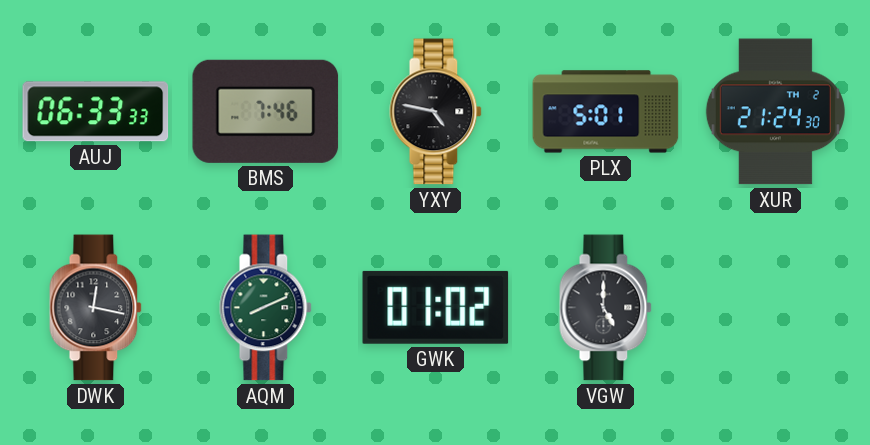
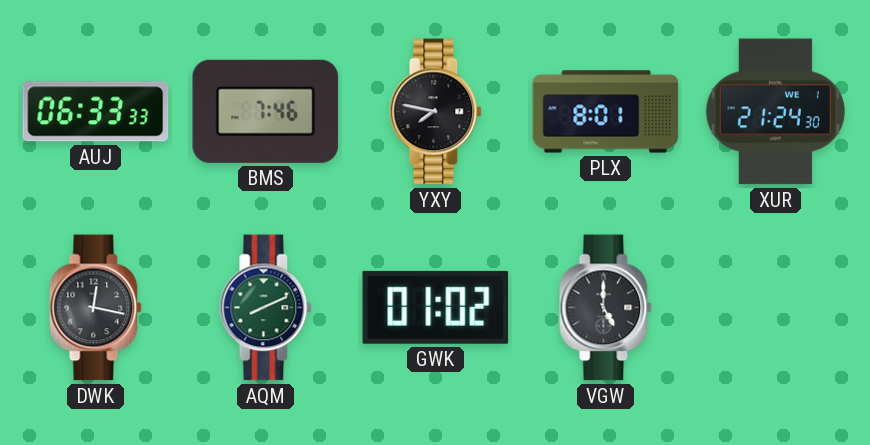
YXY: 4:47 -> 7:47
PLX: 5:01 -> 8:01
XUR date: TH 2 -> WE 1
